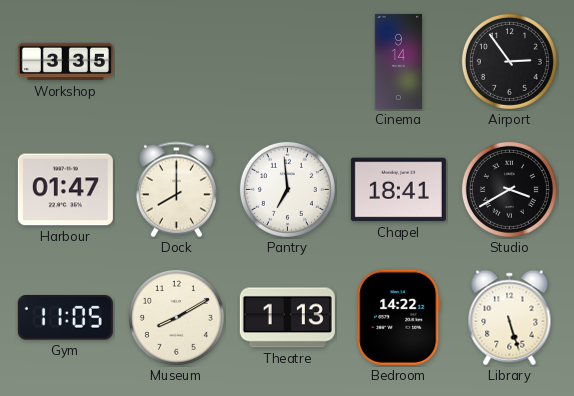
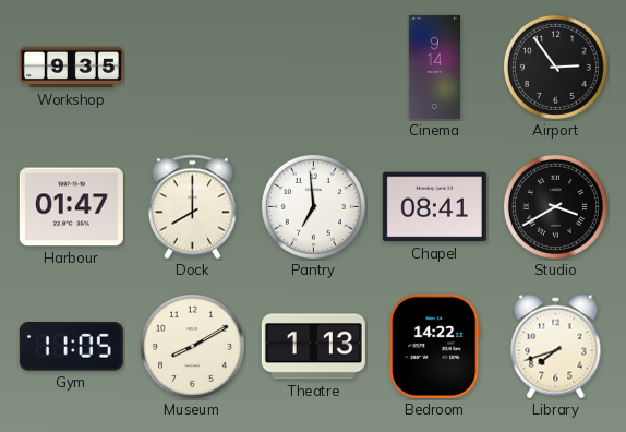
Workshop: 3:35 -> 9:35
Chapel: 18:41 -> 08:41
Library: 5:27 -> 7:42
